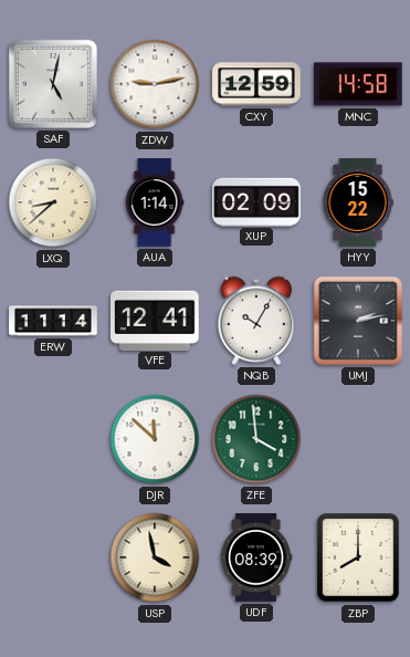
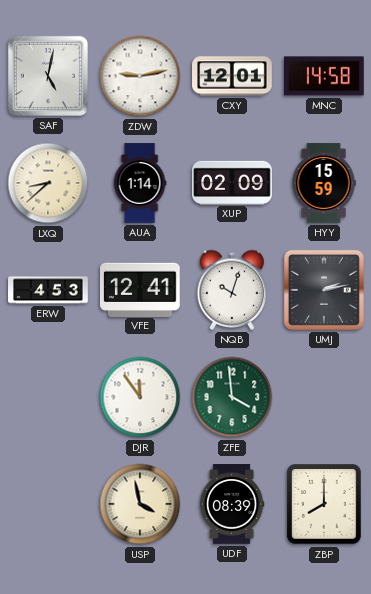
CXY: 12:59 -> 12:01
HYY: 15:22 -> 15:59
ERW: 11:14 -> 4:53
NQB: 10:05 -> 10:03
DJR: 11:52 -> 11:54
